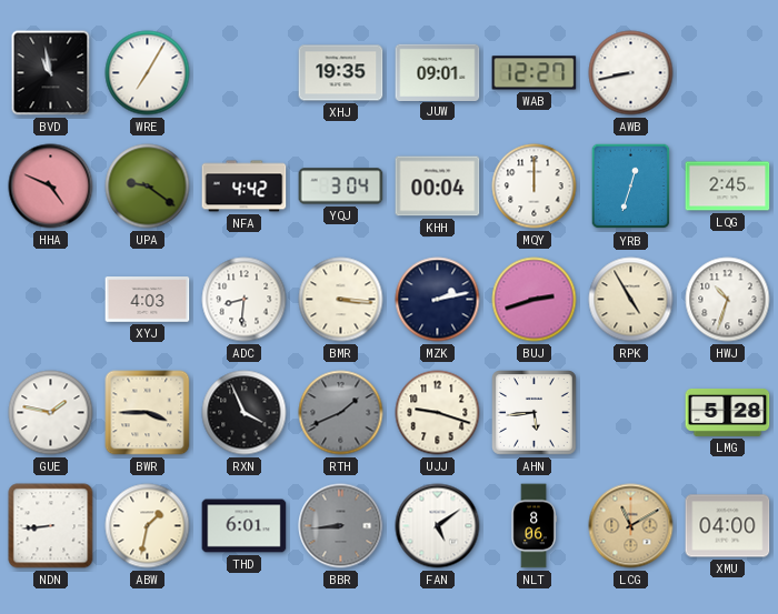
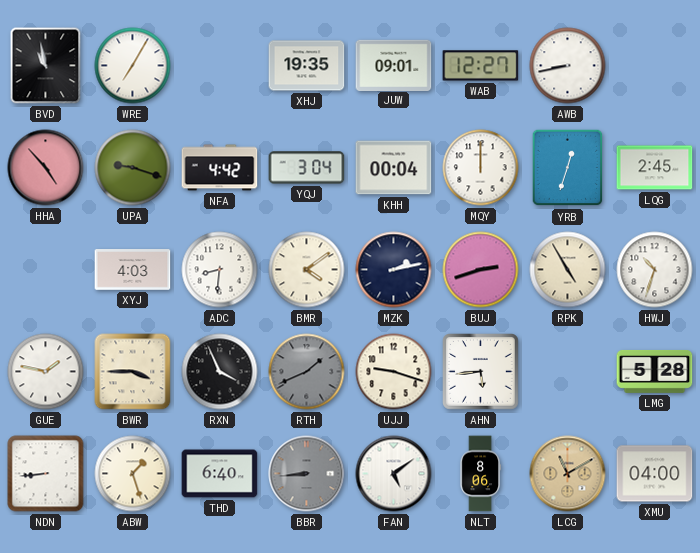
HHA: 4:49 -> 4:53
UPA: 9:21 -> 9:18
BMR: 3:16 -> 4:09
ABW: 1:32 -> 1:27
THD: 6:01 -> 6:40
